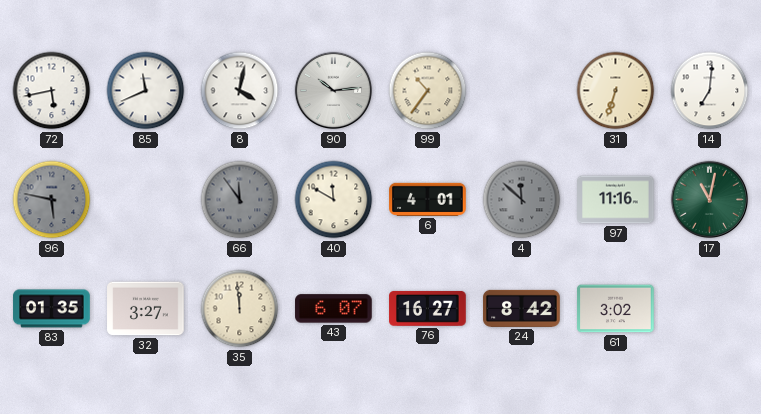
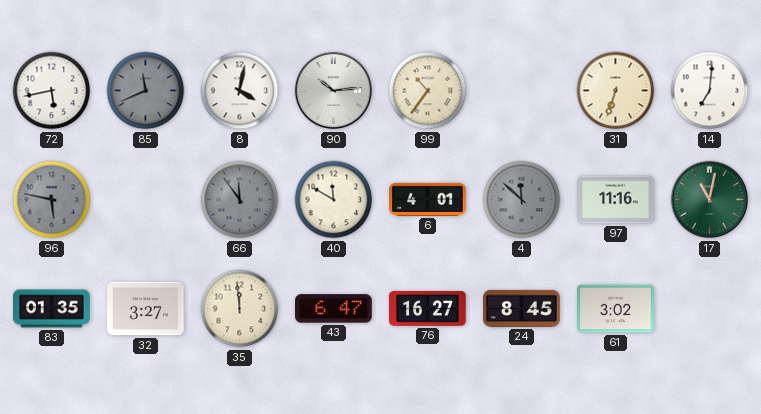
85 dial: white -> grey
43: 6:07 -> 6:47
24: 8:42 -> 8:45
